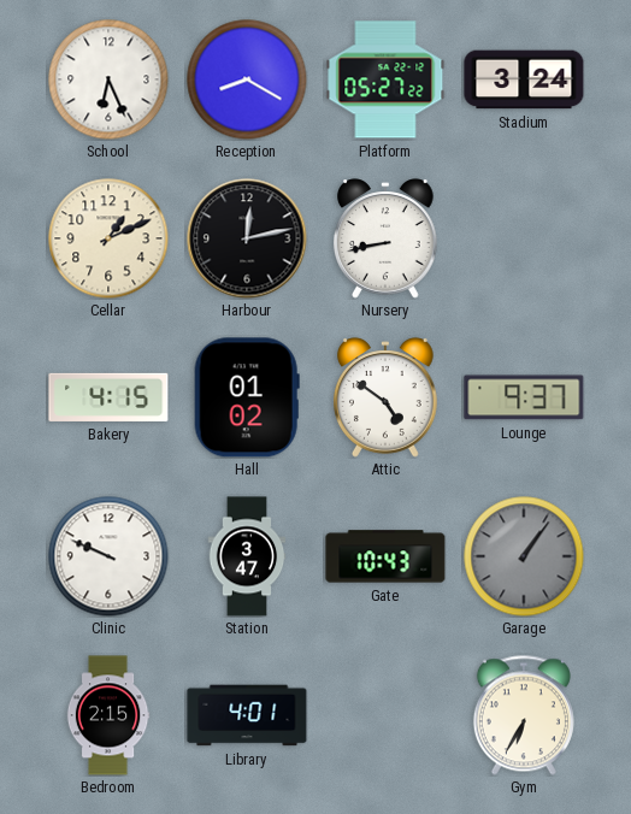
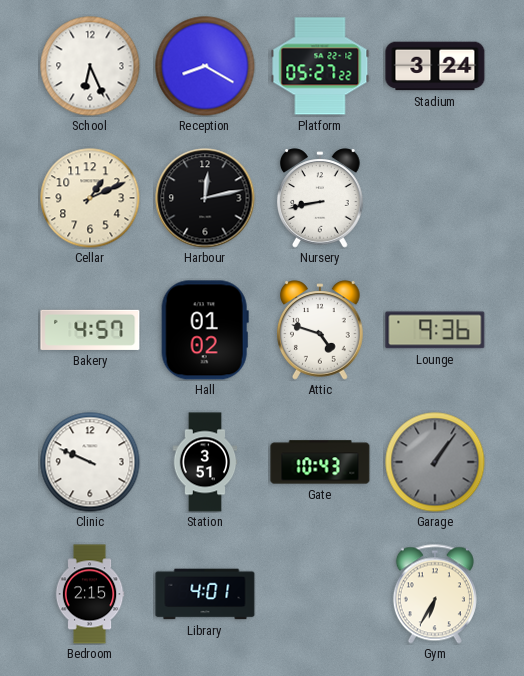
Bakery: 4:15 -> 4:57
Attic: 4:51 -> 4:48
Lounge: 9:37 -> 9:36
Station: 3:47 -> 3:51
